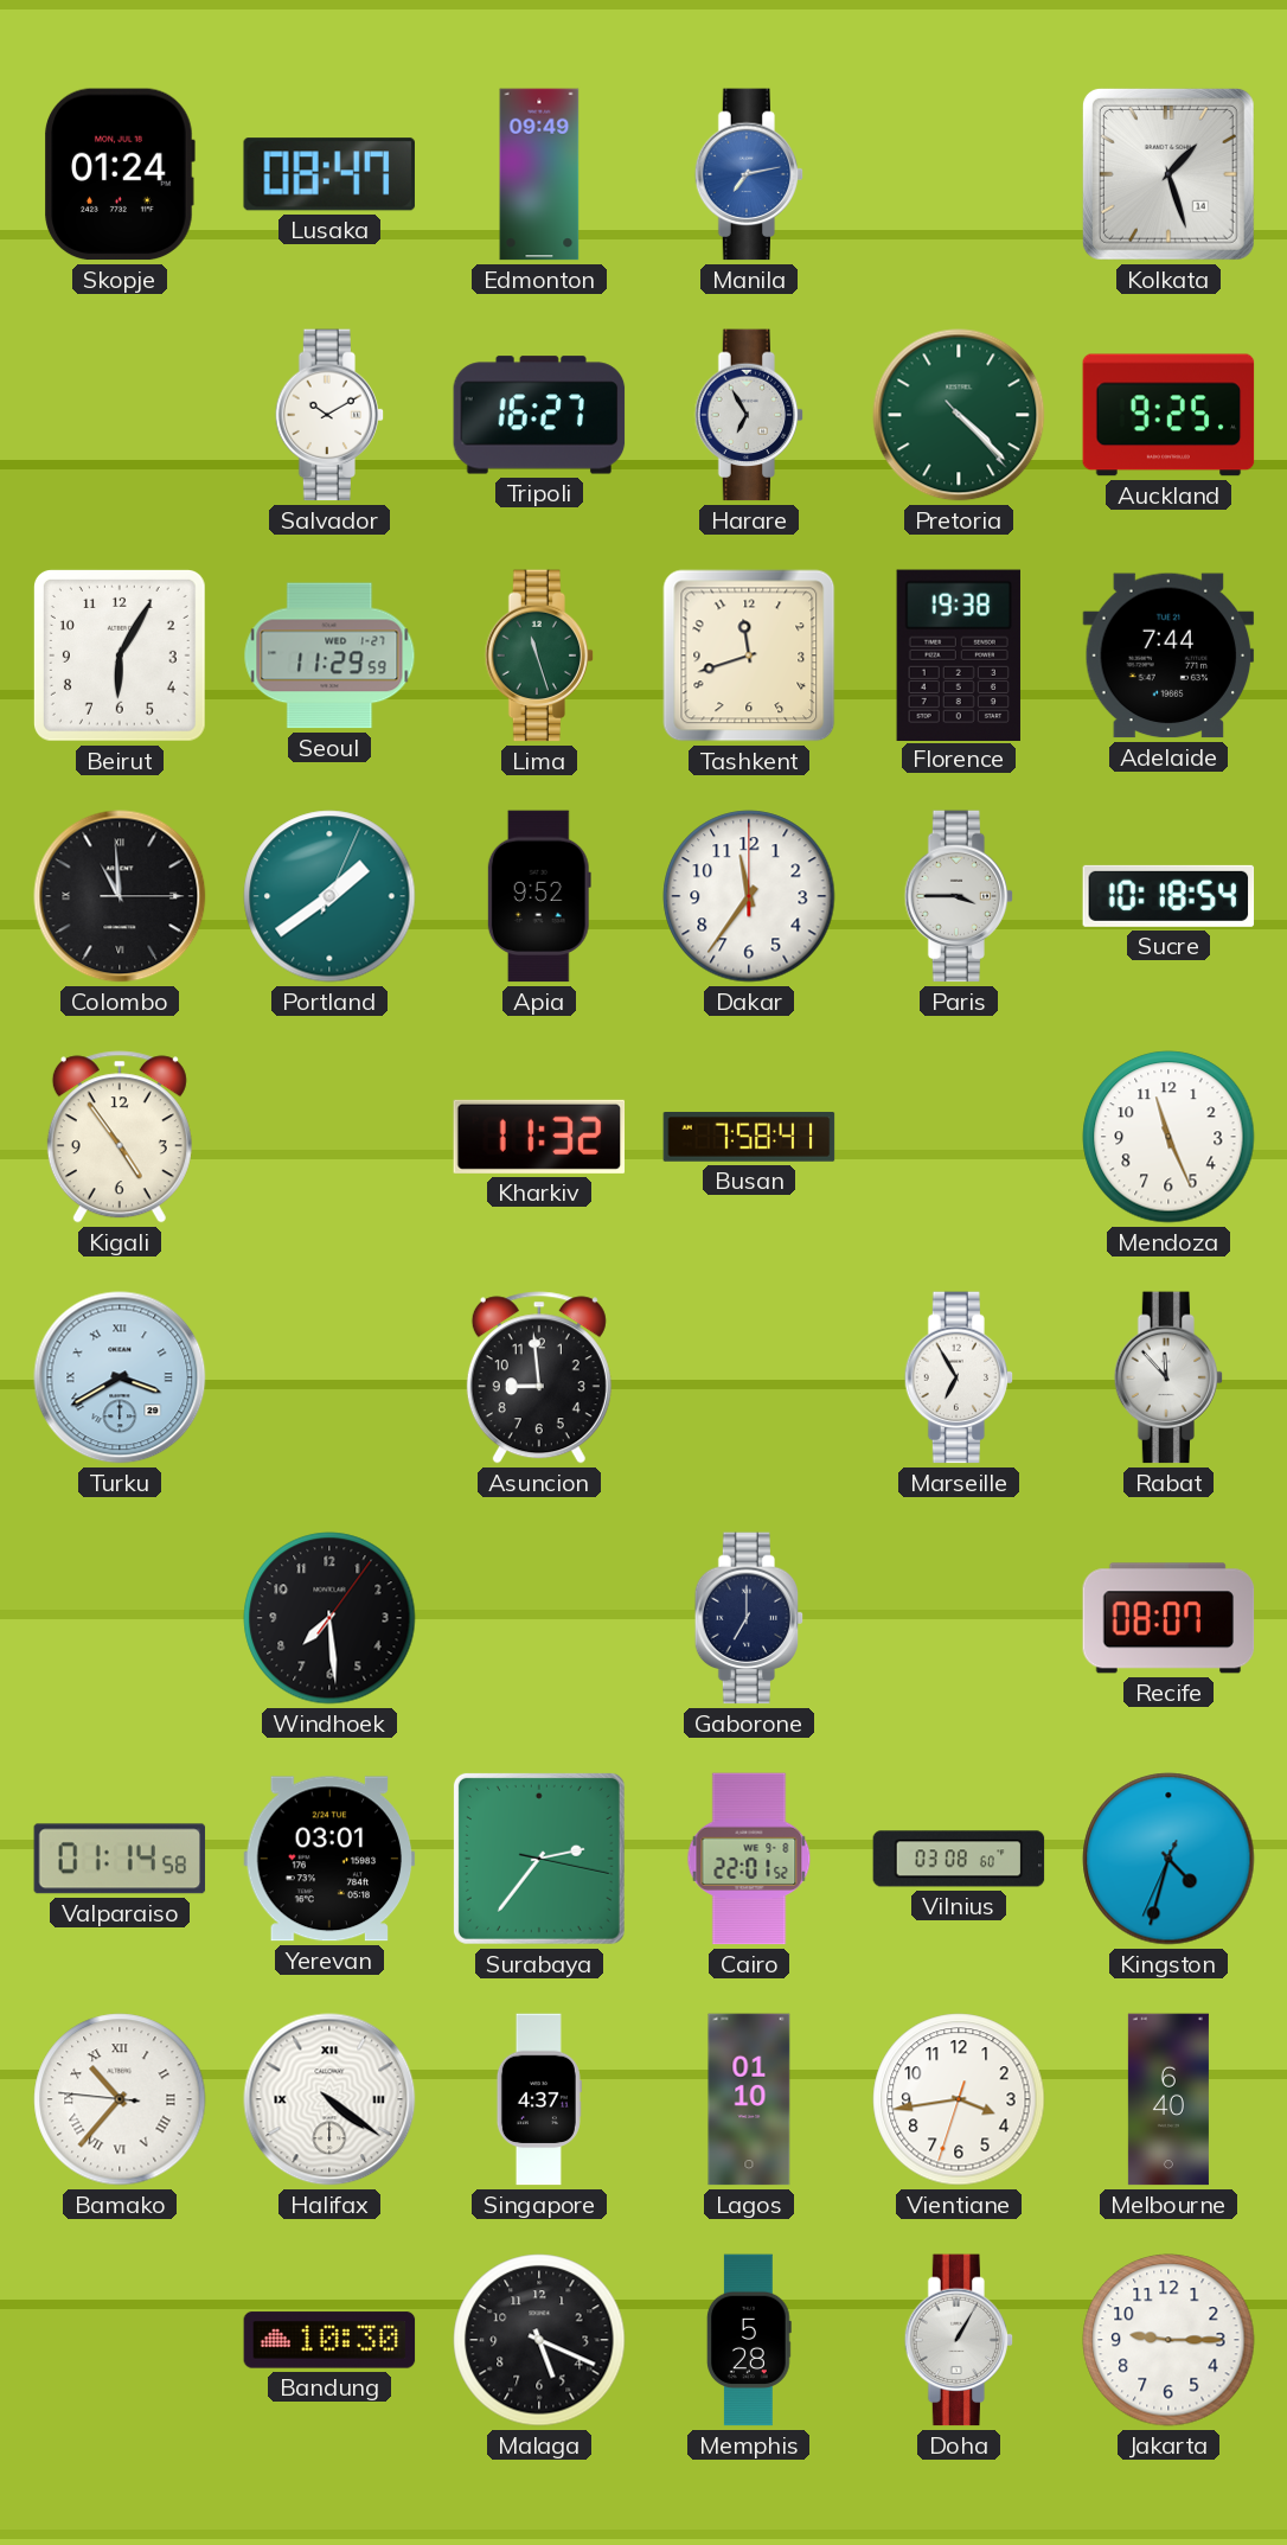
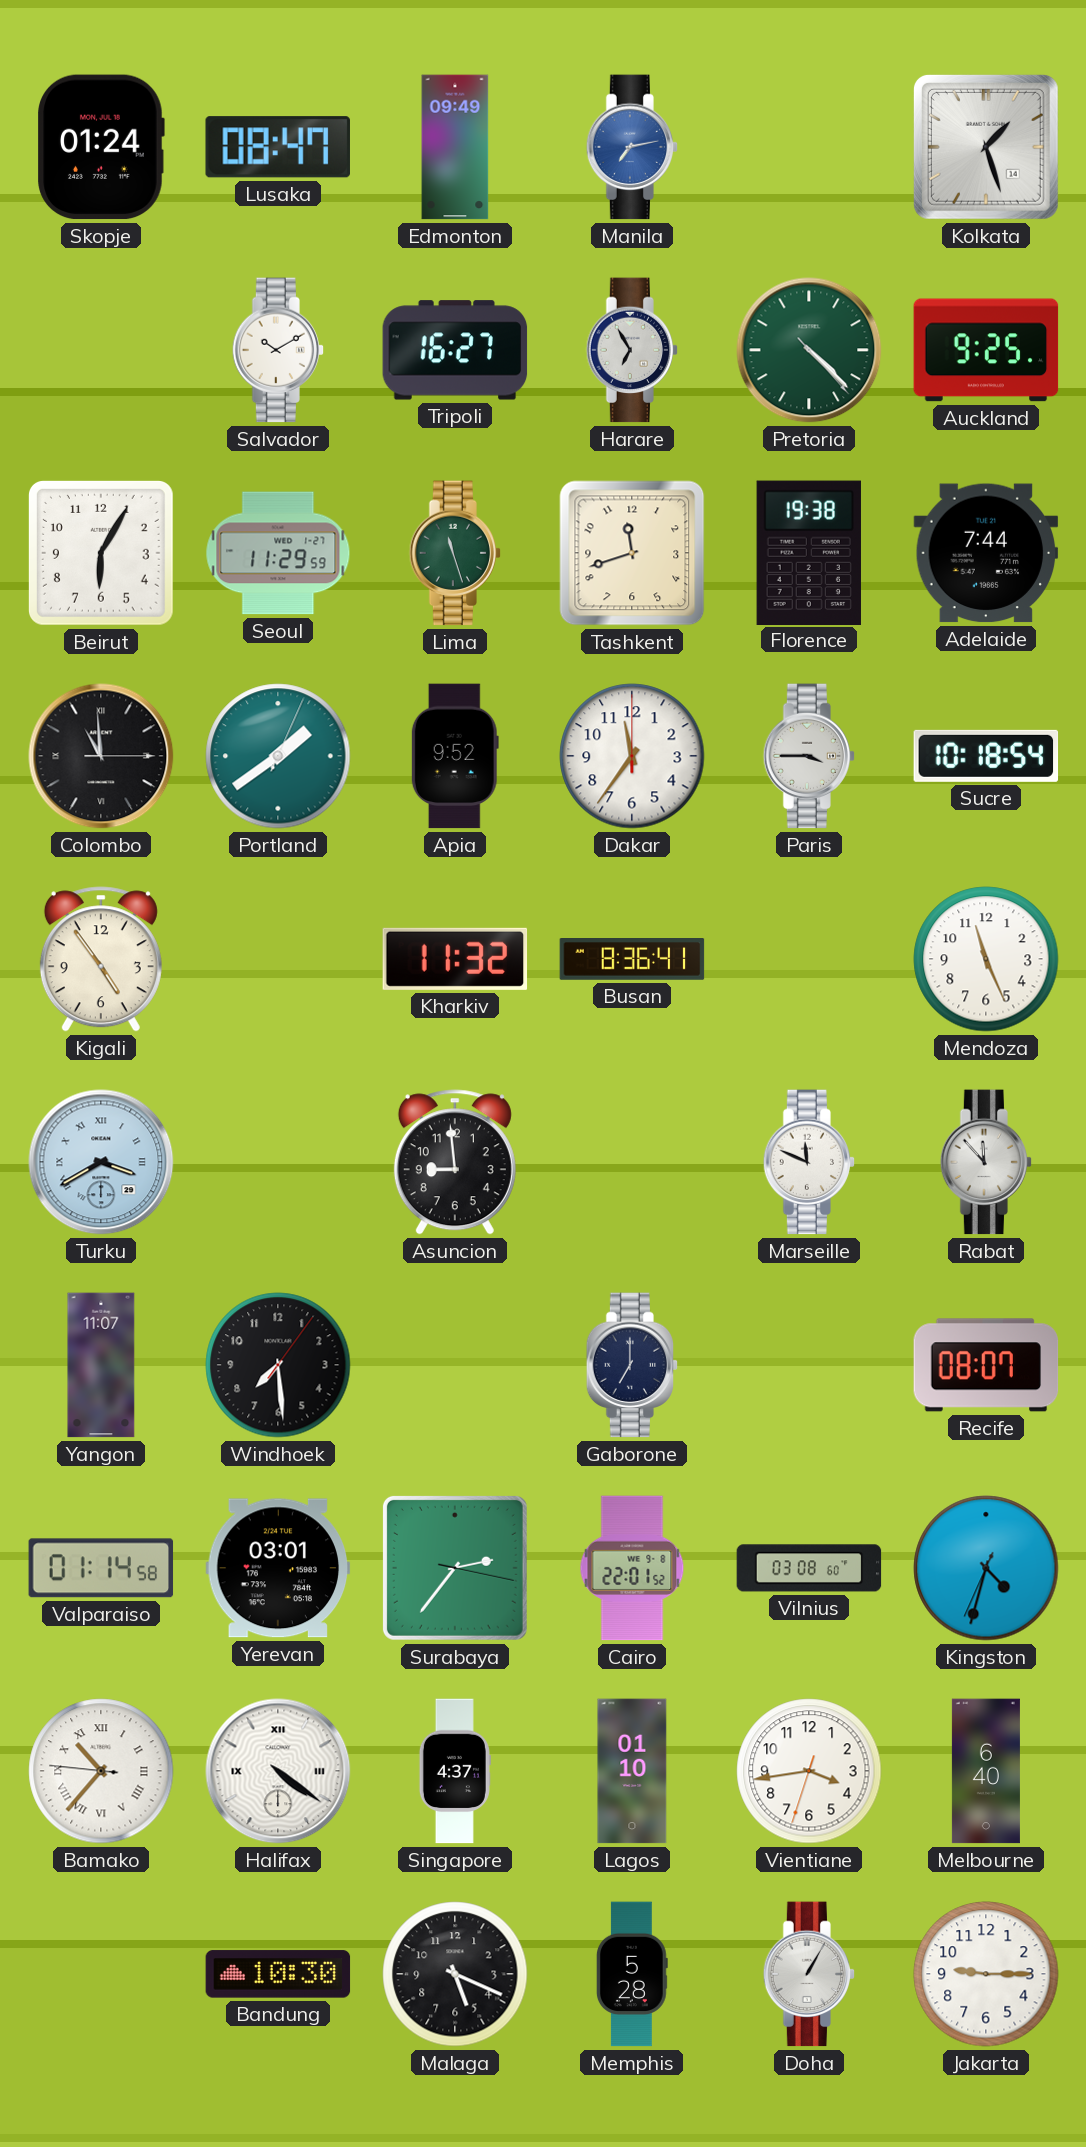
Busan: 7:58 -> 8:36
Marseille: 6:55 -> 11:49
Yangon: none -> 11:07
